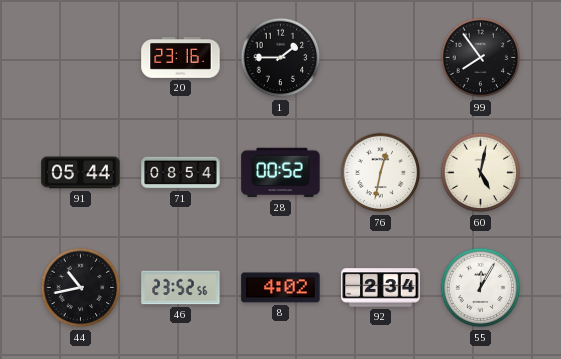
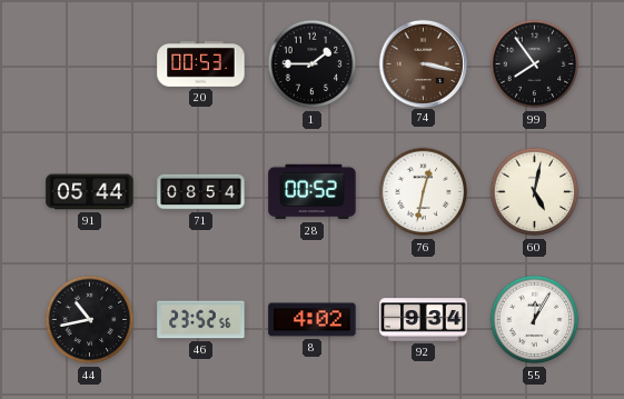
20: 23:16 -> 00:53
74: none -> 3:17
92: 2:34 -> 9:34
